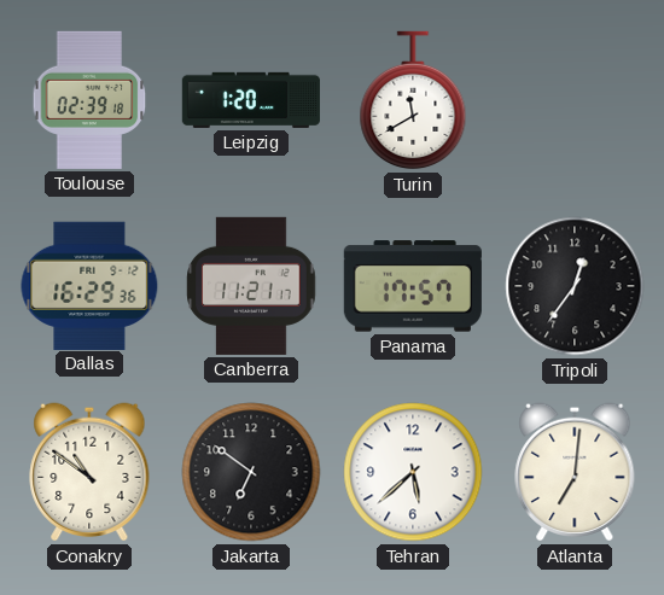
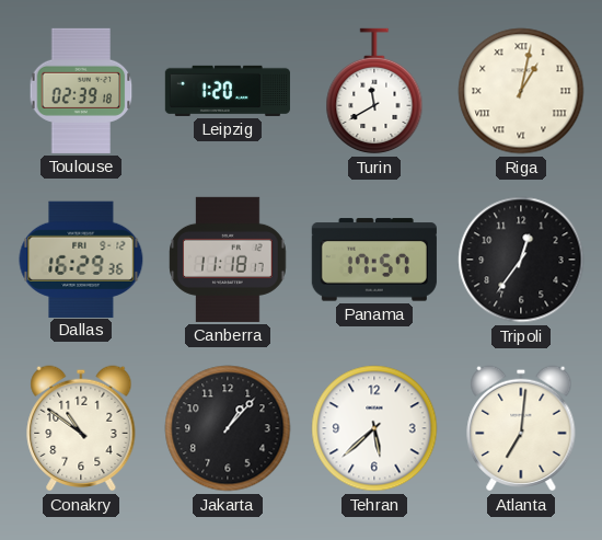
Riga: none -> 1:02
Canberra: 11:21 -> 11:18
Jakarta: 6:51 -> 1:07
